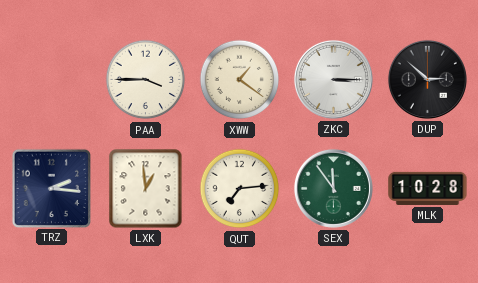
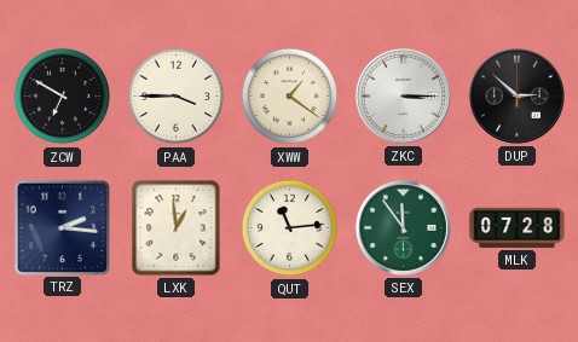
ZCW: none -> 6:50
QUT: 7:14 -> 11:14
MLK: 10:28 -> 07:28
